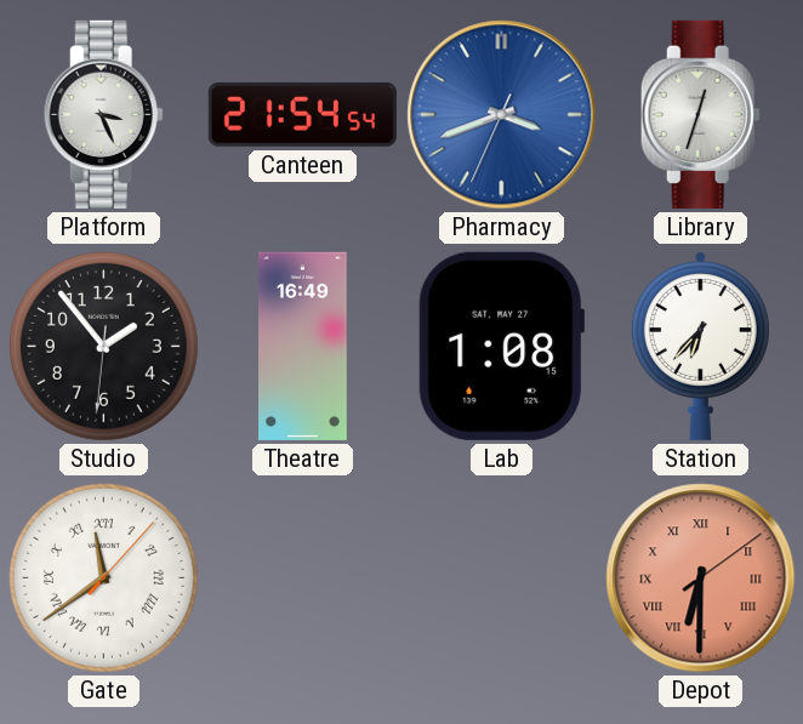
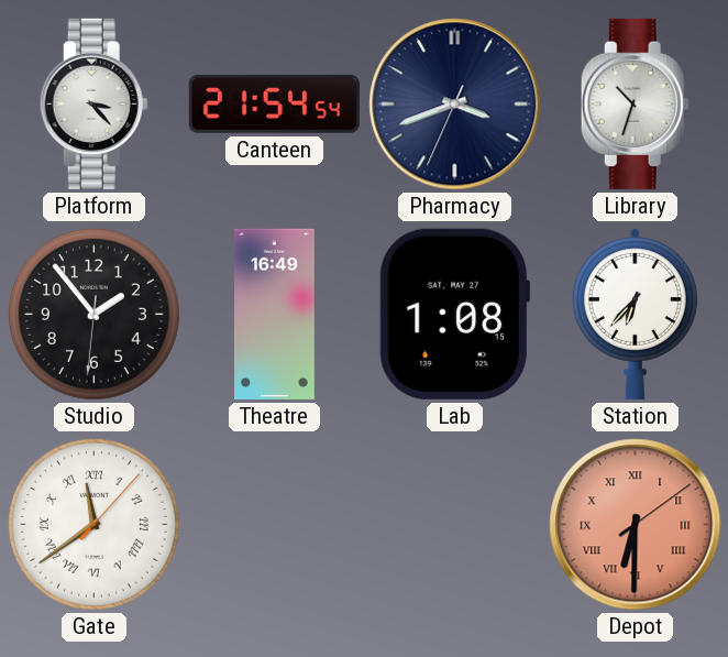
Platform: 3:26 -> 3:23
Pharmacy dial: blue -> navy
Library: 12:33 -> 10:33
